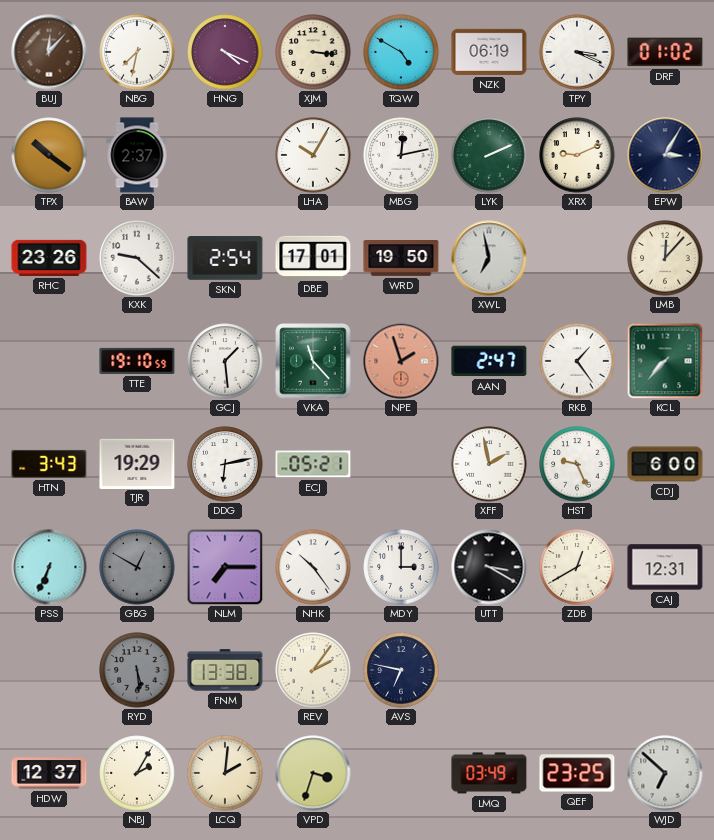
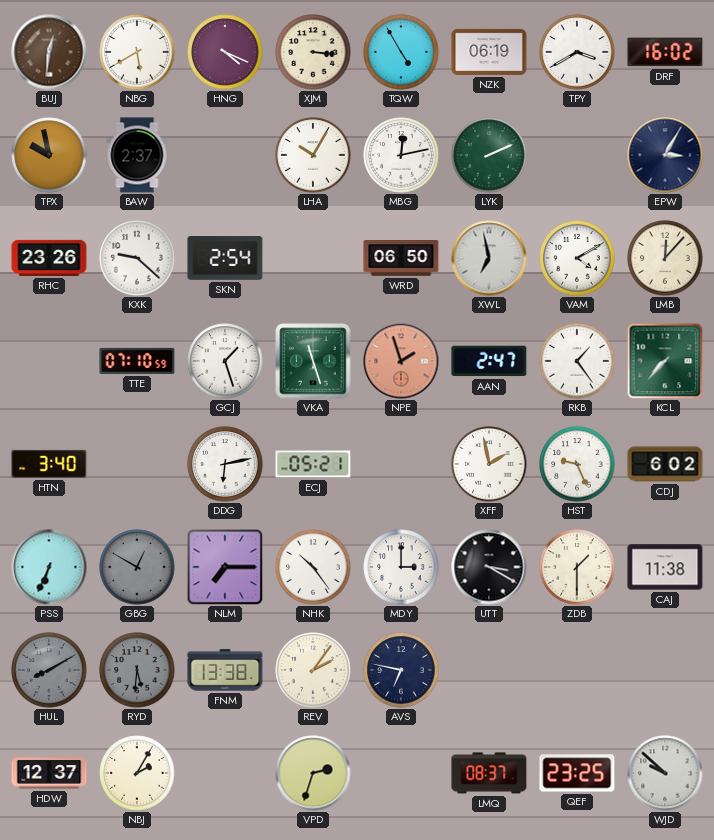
BUJ: 12:07 -> 12:31
NBG: 7:32 -> 5:40
TQW: 4:50 -> 4:55
TPY: 3:19 -> 3:40
DRF: 01:02 -> 16:02
TPX: 10:21 -> 9:58
XRX: 9:11 -> none
DBE: 17:01 -> none
WRD: 19:50 -> 06:50
VAM: none -> 4:10
TTE: 19:10 -> 07:10
GCJ: 1:29 -> 1:27
VKA: 11:23 -> 11:27
HTN: 3:43 -> 3:40
TJR: 19:29 -> none
CDJ: 6:00 -> 6:02
ZDB: 12:40 -> 1:30
CAJ: 12:31 -> 11:38
HUL: none -> 8:10
RYD: 5:29 -> 5:31
LCQ: 2:01 -> none
VPD: 3:33 -> 2:33
LMQ: 03:49 -> 08:37
WJD: 6:52 -> 9:52
